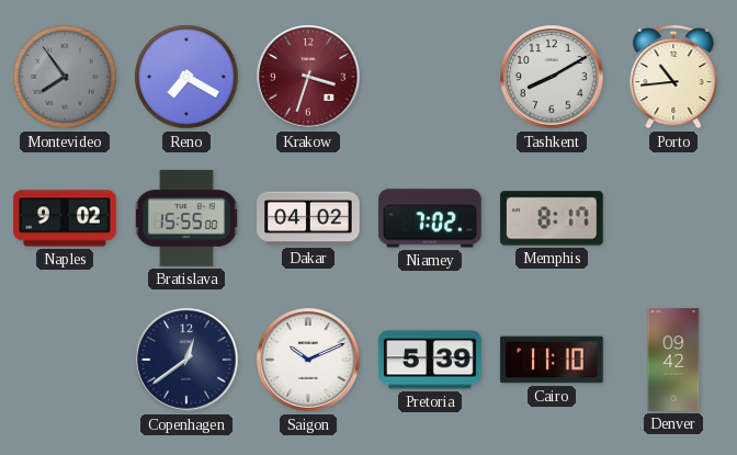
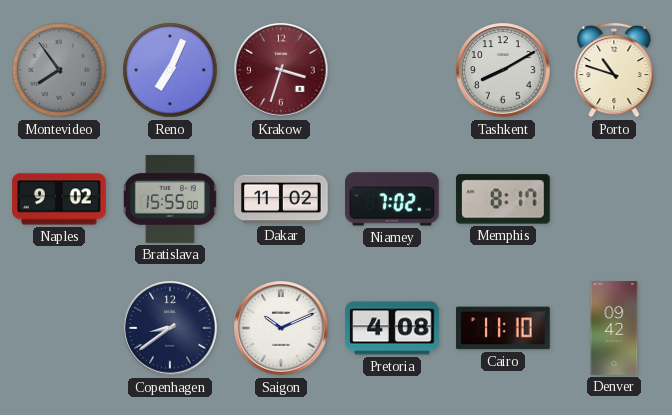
Reno: 7:20 -> 7:04
Porto: 10:44 -> 10:48
Dakar: 04:02 -> 11:02
Copenhagen: 12:39 -> 8:39
Pretoria: 5:39 -> 4:08
